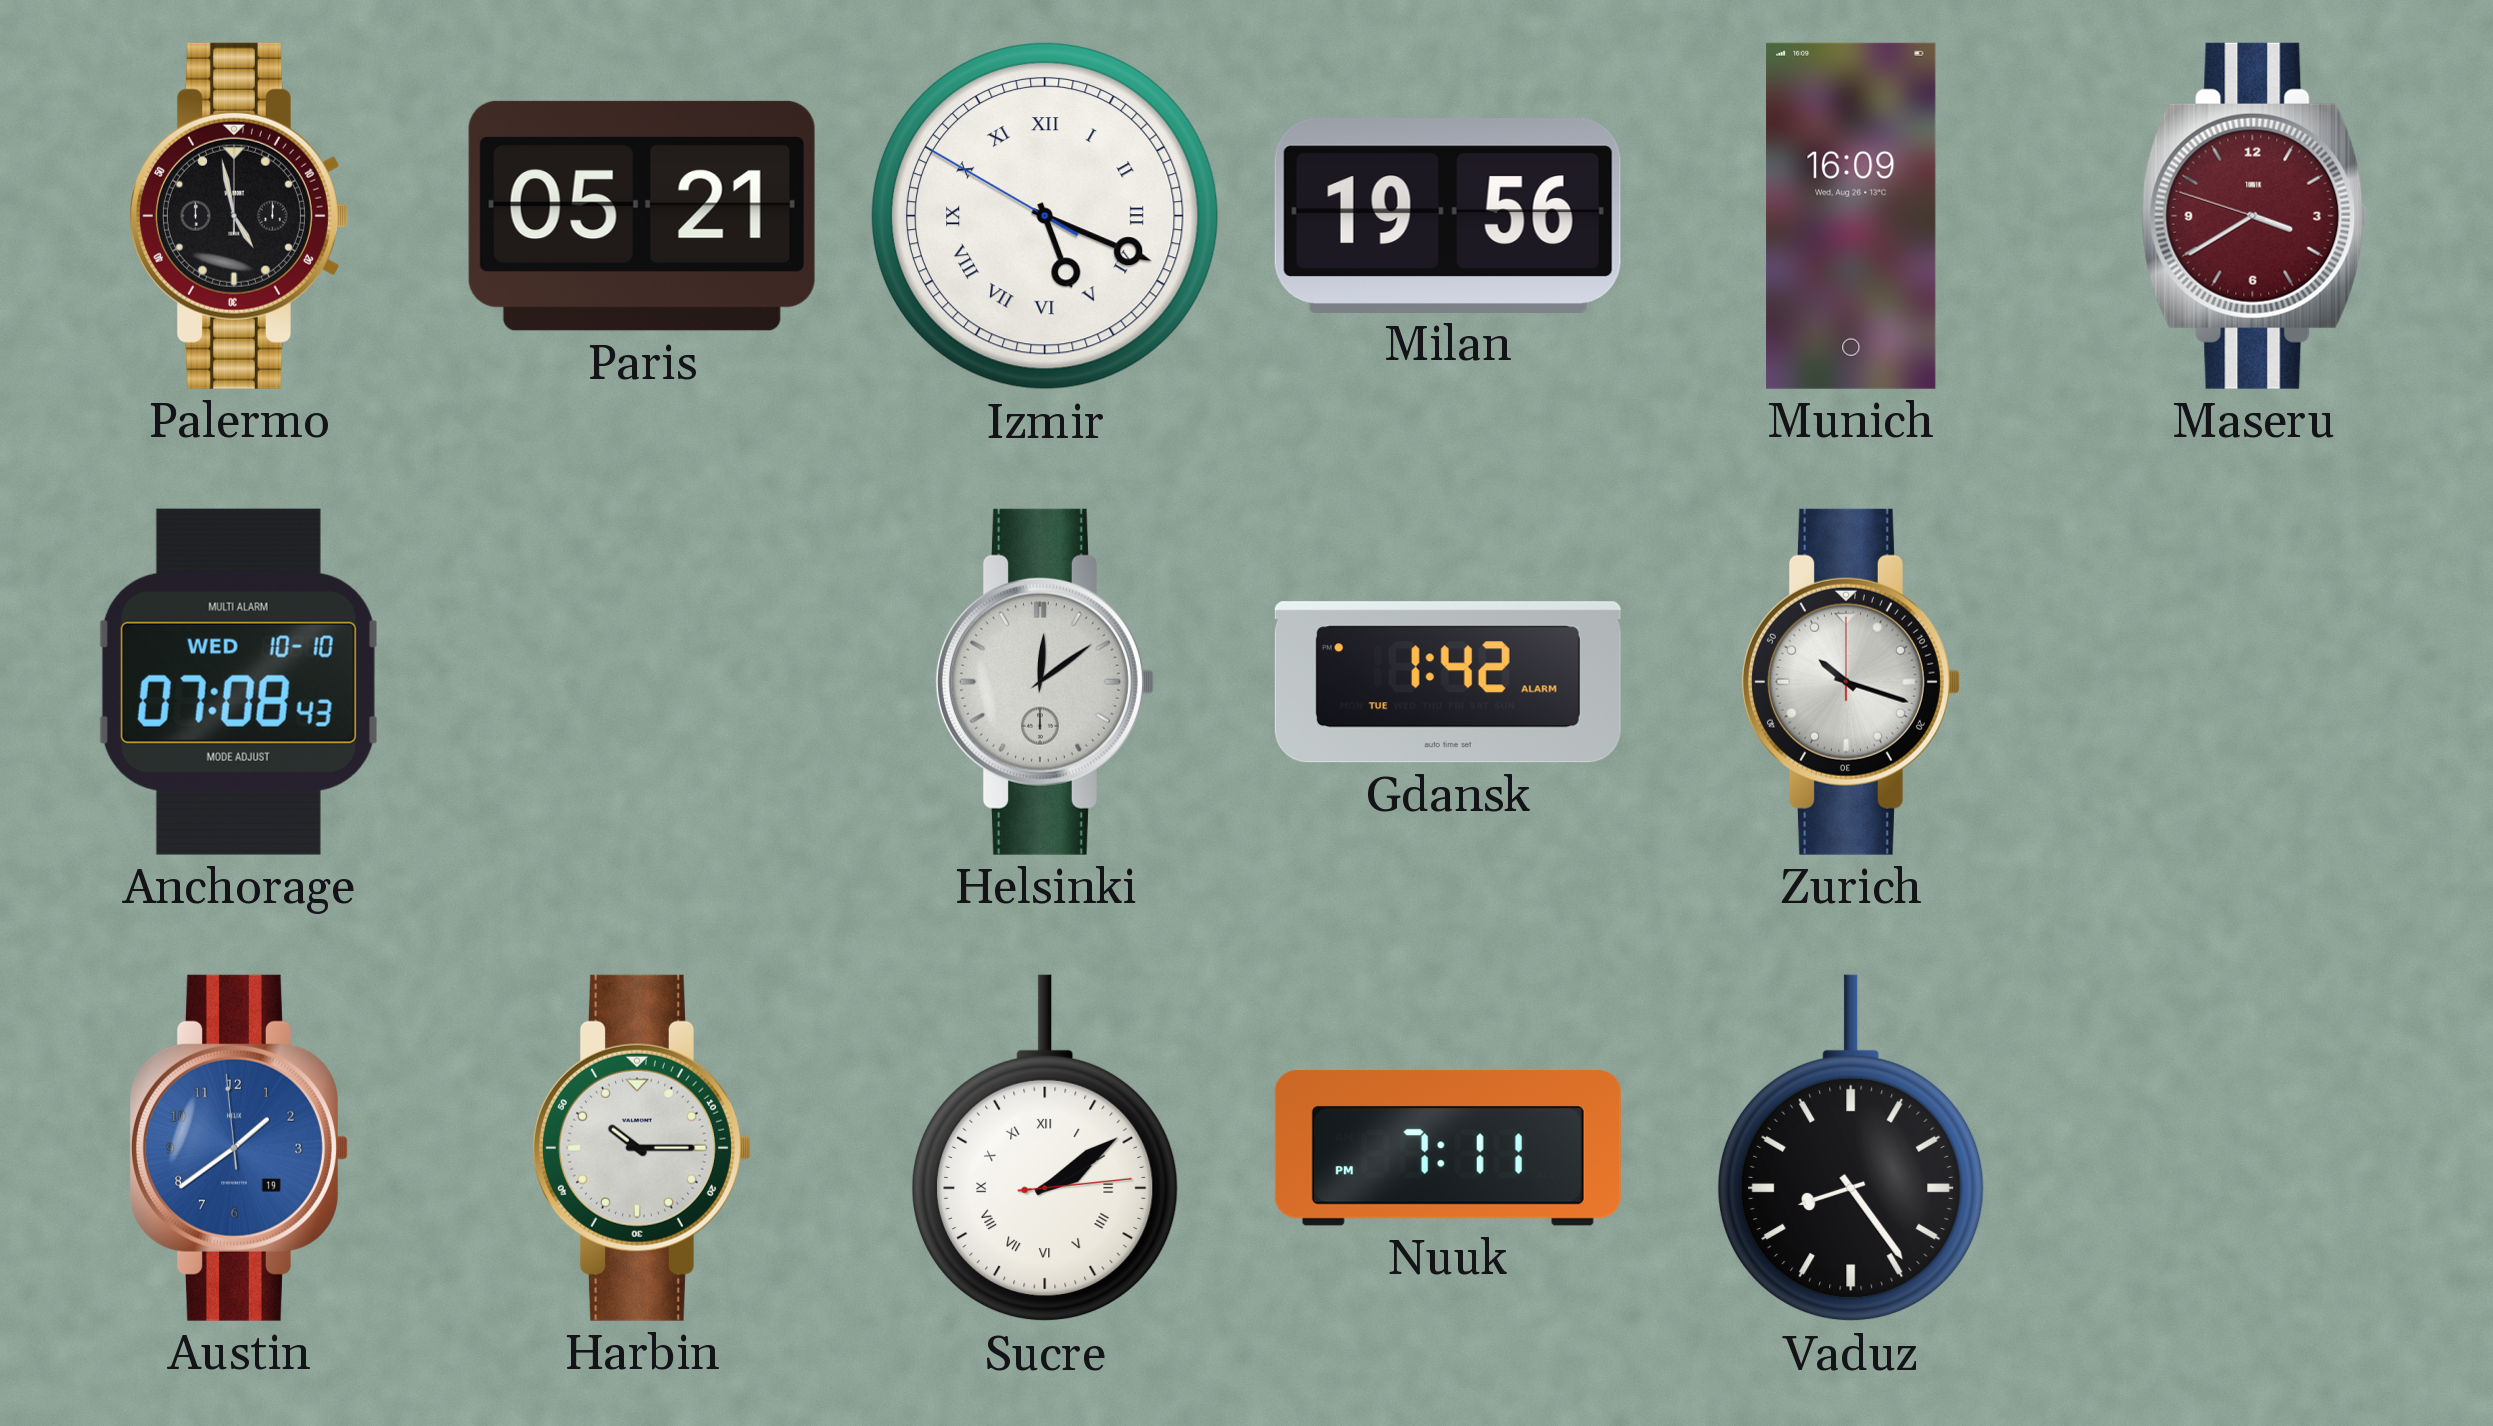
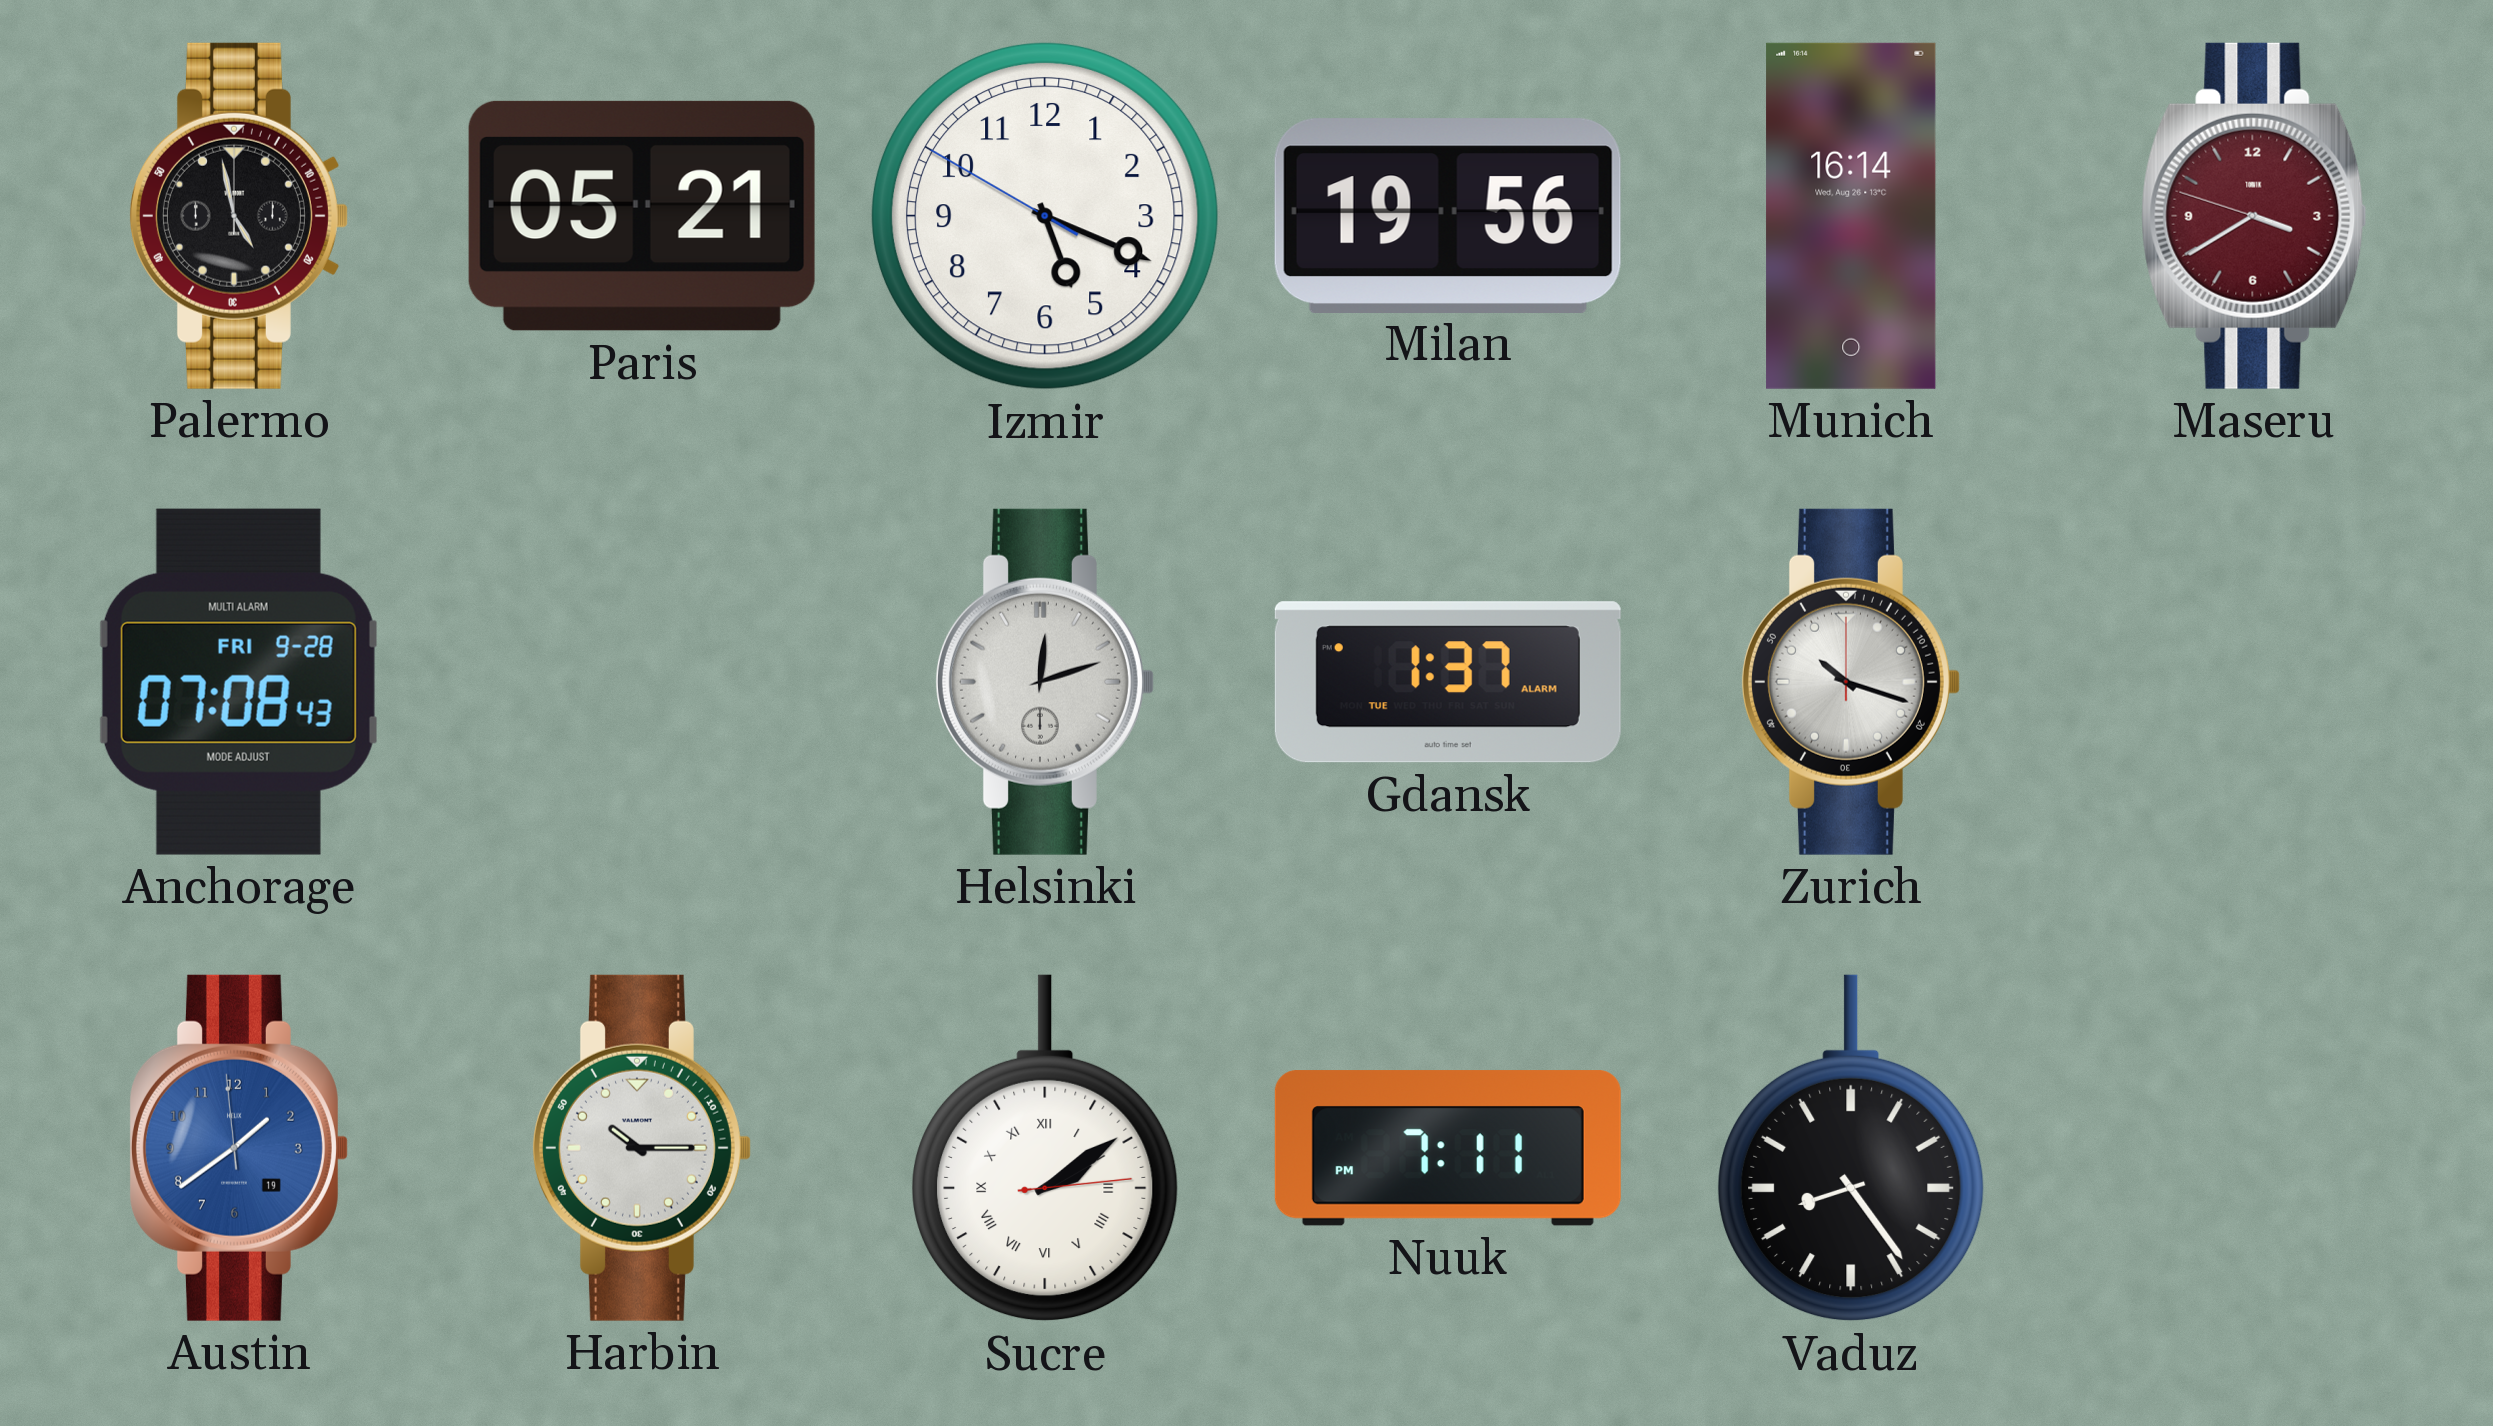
Izmir numerals: Roman -> Arabic
Munich: 16:09 -> 16:14
Anchorage date: WED 10-10 -> FRI 9-28
Helsinki: 12:09 -> 12:12
Gdansk: 1:42 -> 1:37
